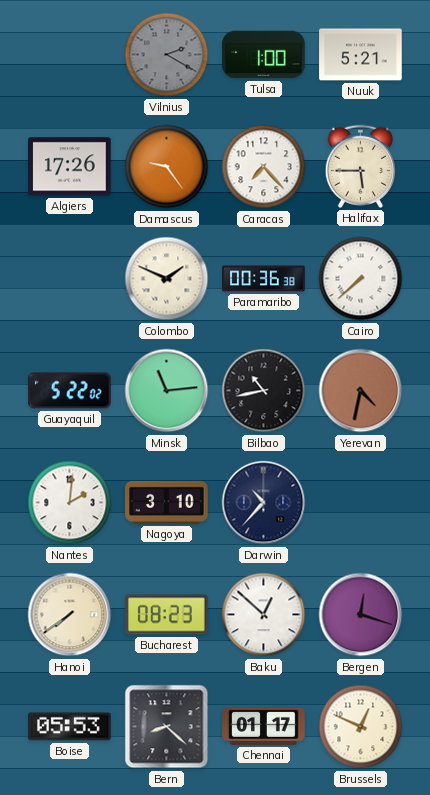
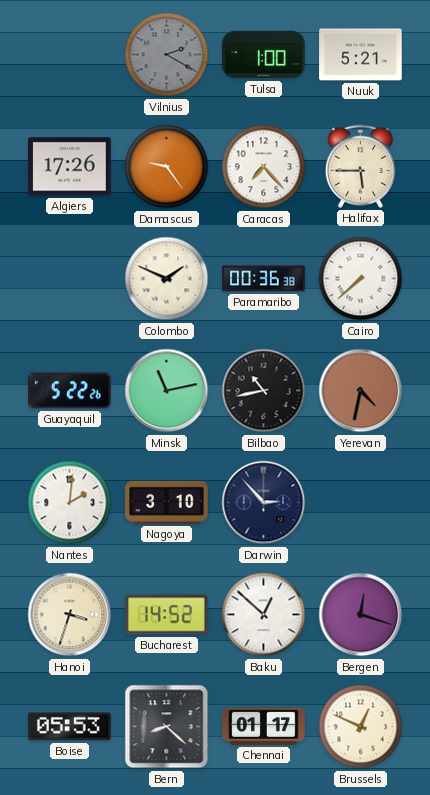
Guayaquil: 5:22:02 -> 5:22:26
Minsk: 11:14 -> 11:13
Darwin: 10:37 -> 2:53
Hanoi: 7:39 -> 3:33
Bucharest: 08:23 -> 14:52
